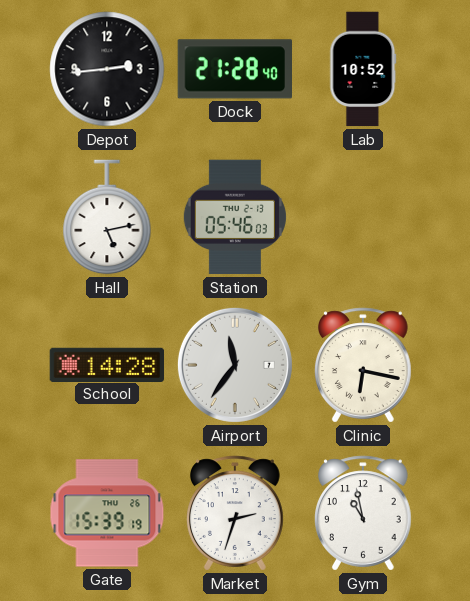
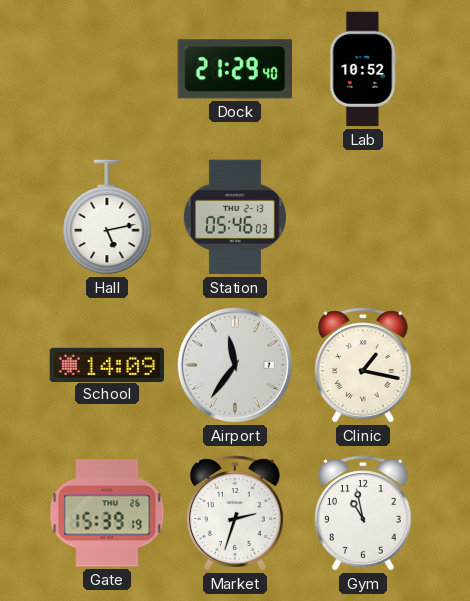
Depot: 2:44 -> none
Dock: 21:28 -> 21:29
School: 14:28 -> 14:09
Clinic: 6:17 -> 1:17
